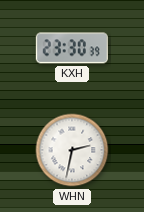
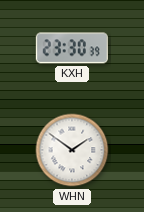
WHN: 2:32 -> 1:51
